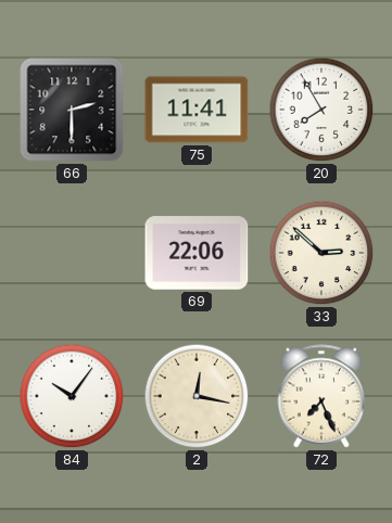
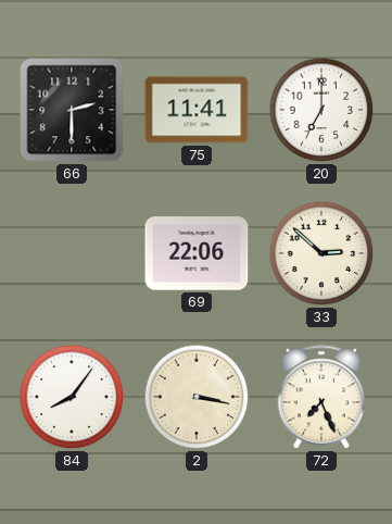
20: 7:55 -> 7:00
84: 10:06 -> 8:06
2: 12:17 -> 3:17
